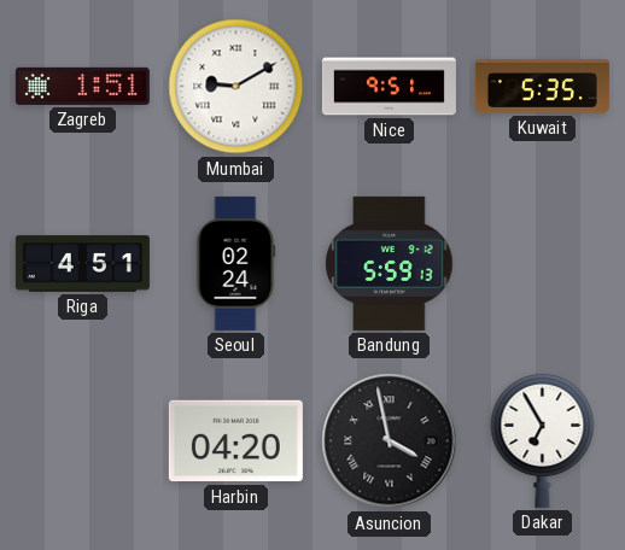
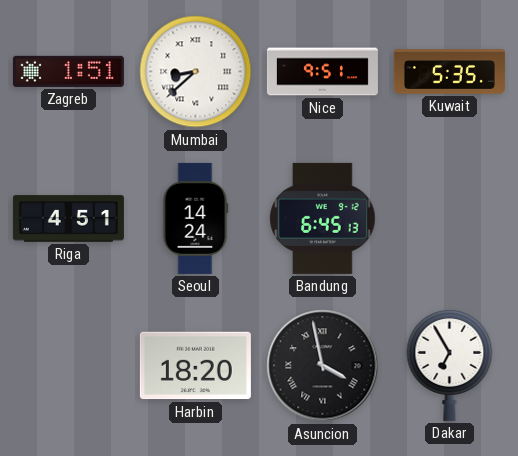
Mumbai: 9:10 -> 8:38
Seoul: 02:24 -> 14:24
Bandung: 5:59 -> 6:45
Harbin: 04:20 -> 18:20
